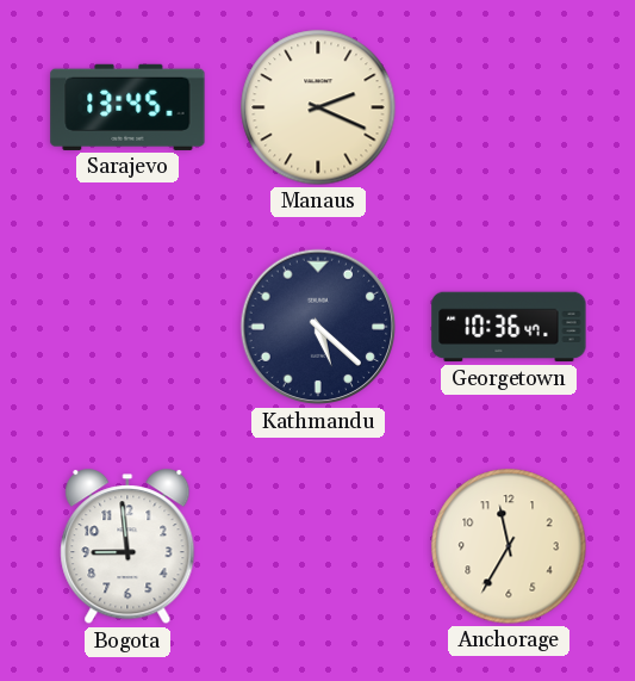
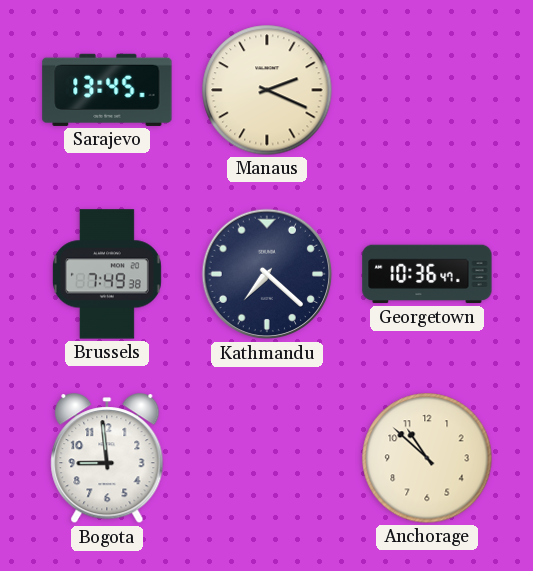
Brussels: none -> 7:49
Kathmandu: 5:22 -> 7:22
Anchorage: 11:35 -> 10:52
